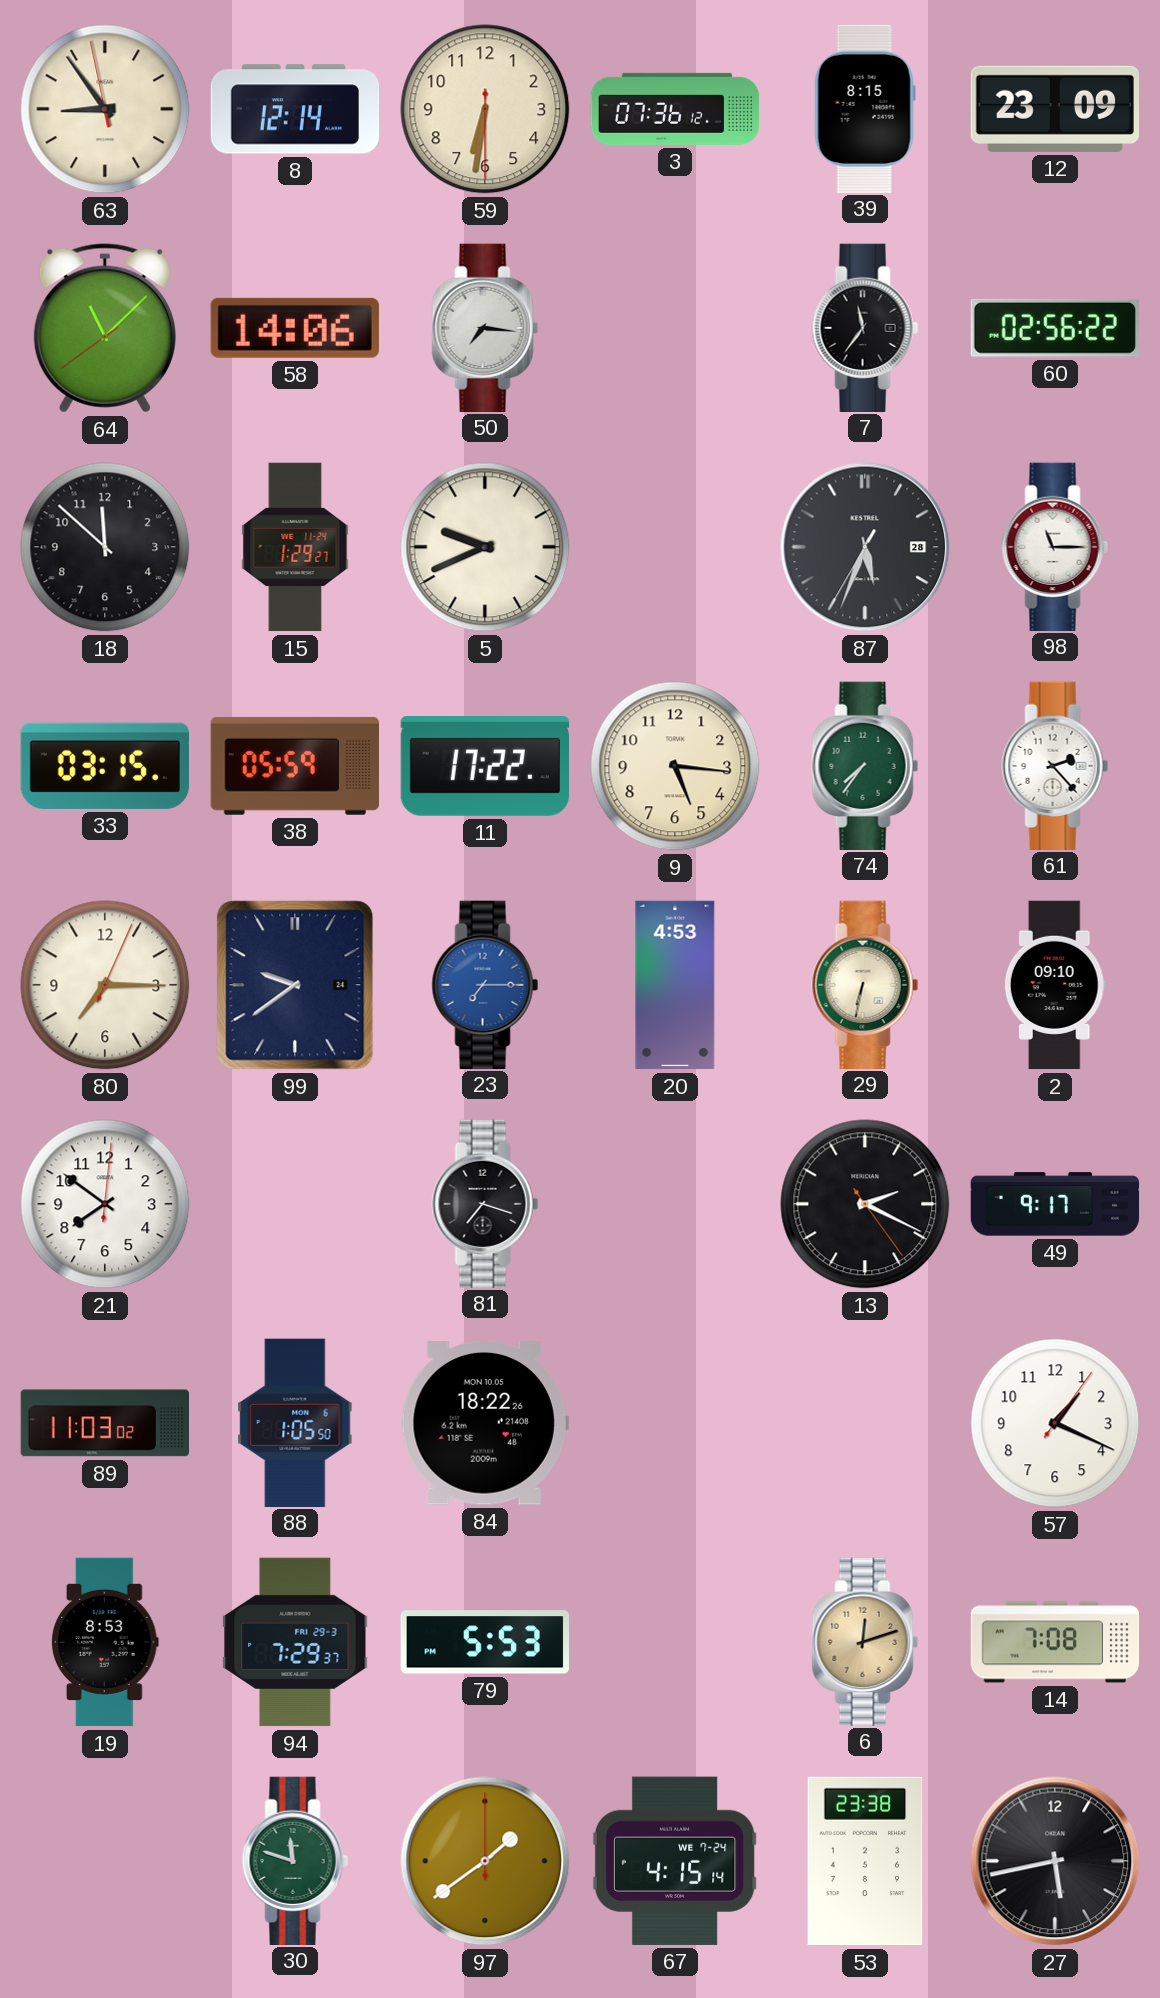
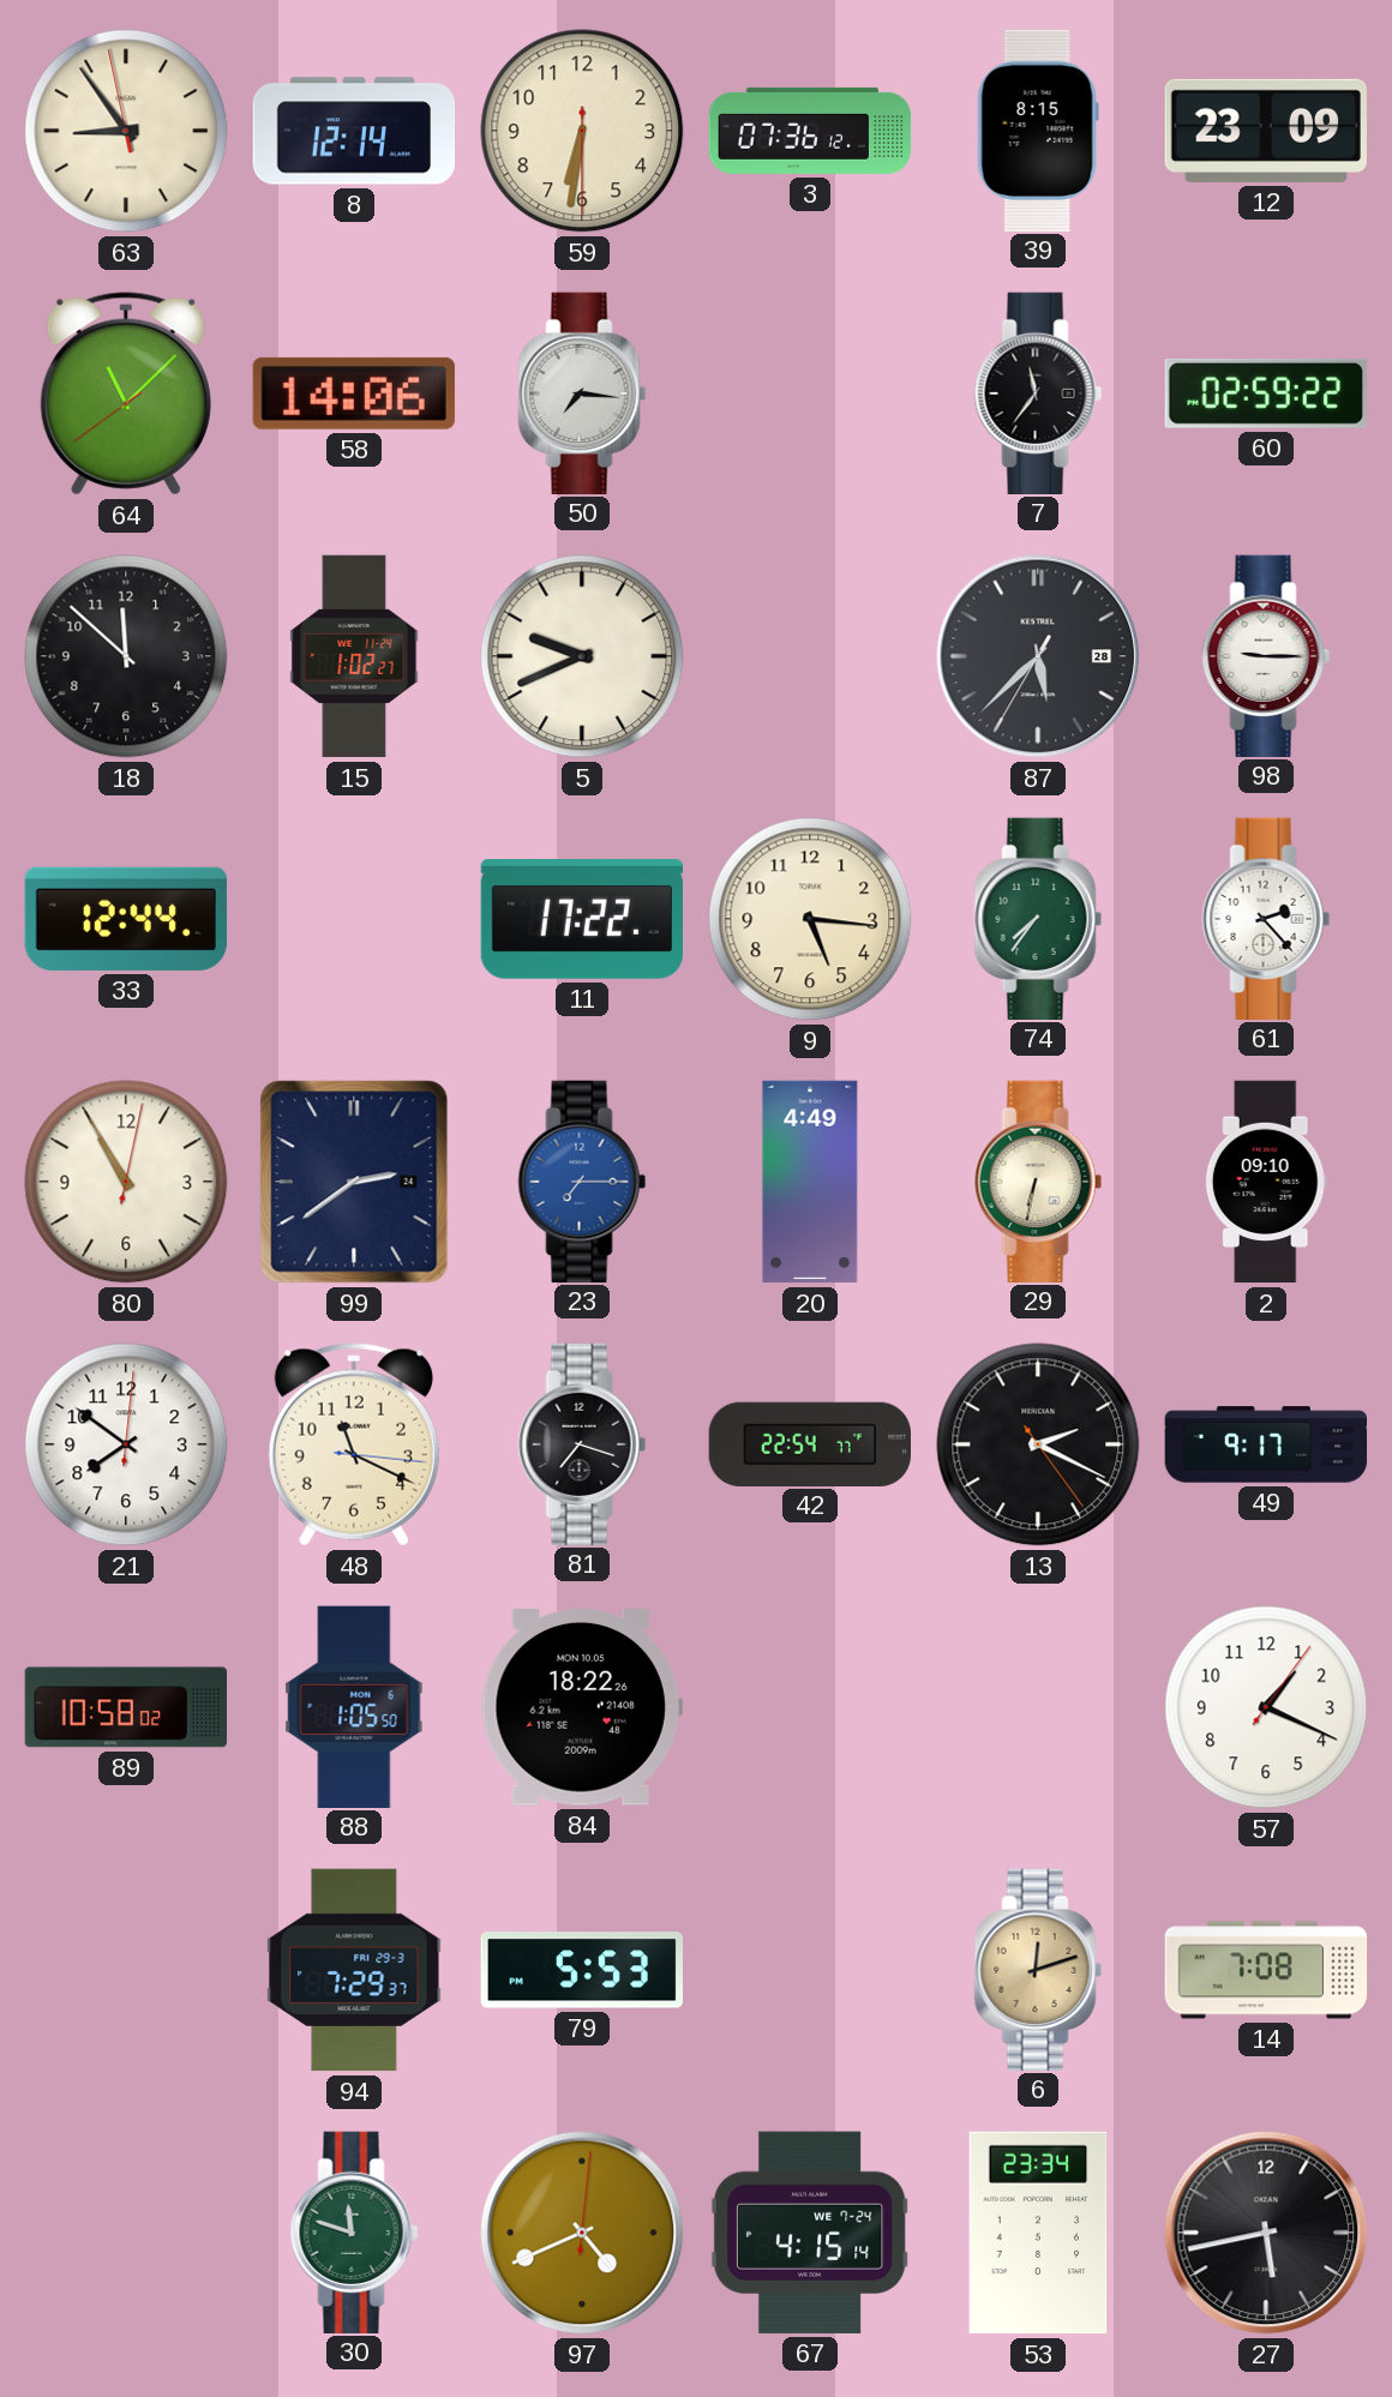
60: 02:56 -> 02:59
15: 1:29 -> 1:02
87: 5:33 -> 5:37
98: 11:15 -> 9:15
33: 03:15 -> 12:44
38: 05:59 -> none
80: 7:15 -> 10:55
99: 9:39 -> 2:39
20: 4:53 -> 4:49
48: none -> 11:19
42: none -> 22:54
89: 11:03 -> 10:58
19: 8:53 -> none
97: 1:39 -> 4:41
53: 23:38 -> 23:34
